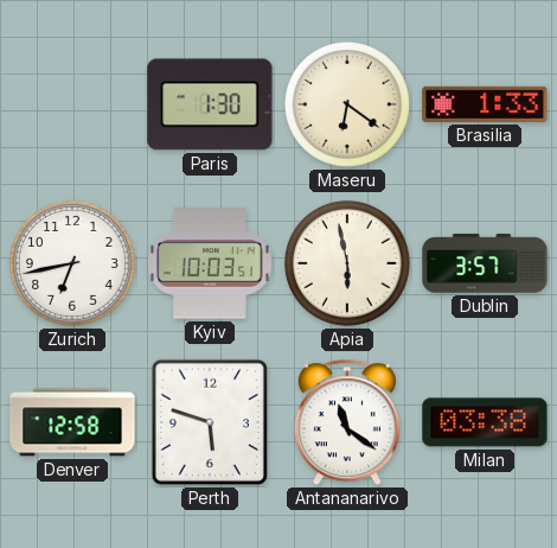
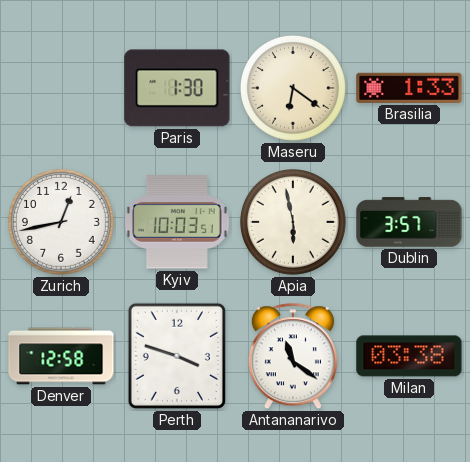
Zurich: 6:43 -> 12:43
Perth: 5:48 -> 3:48
